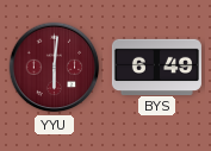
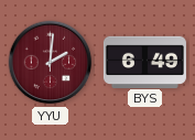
YYU: 6:01 -> 2:01
